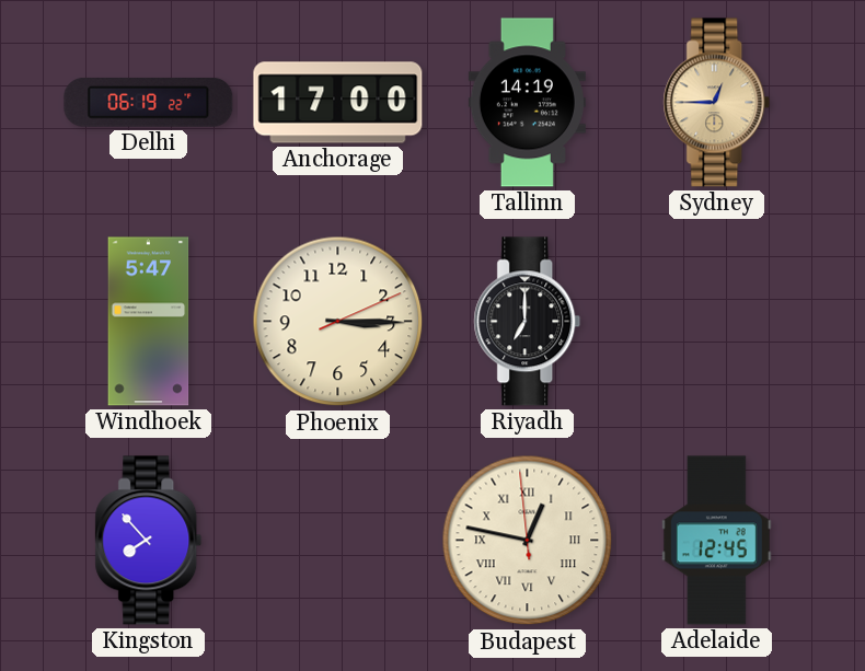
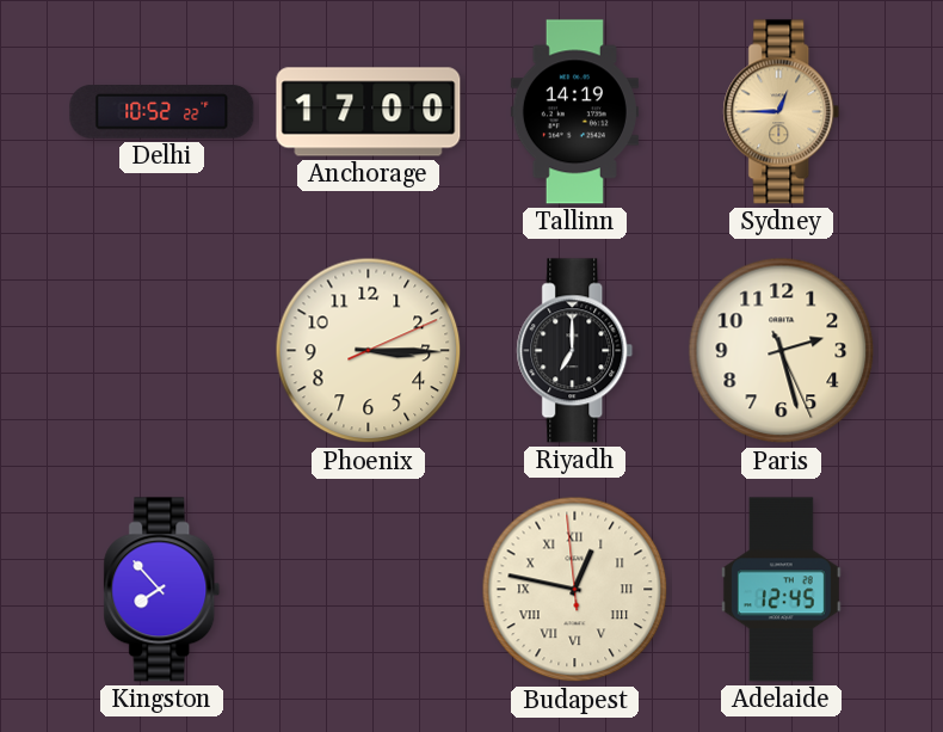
Delhi: 06:19 -> 10:52
Windhoek: 5:47 -> none
Paris: none -> 2:27
